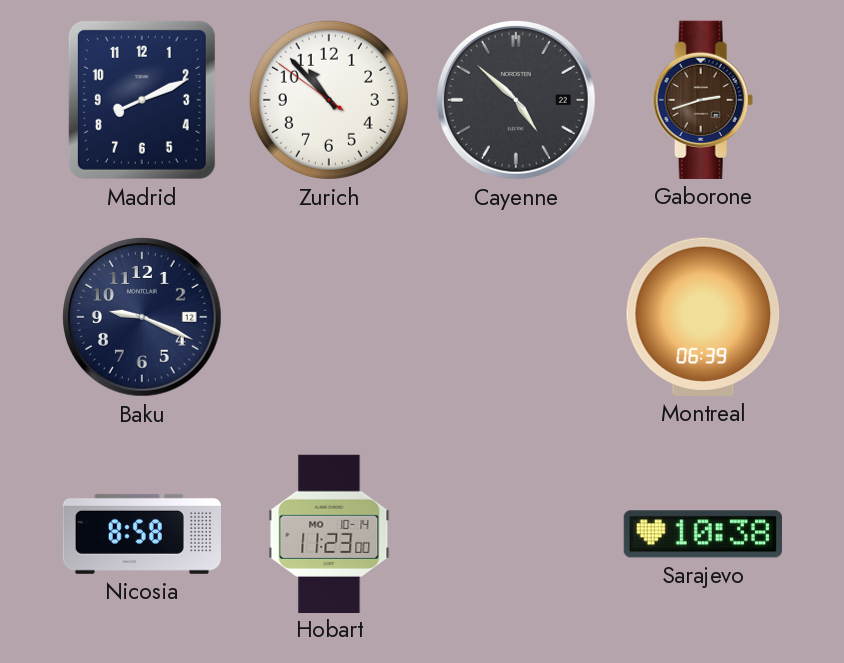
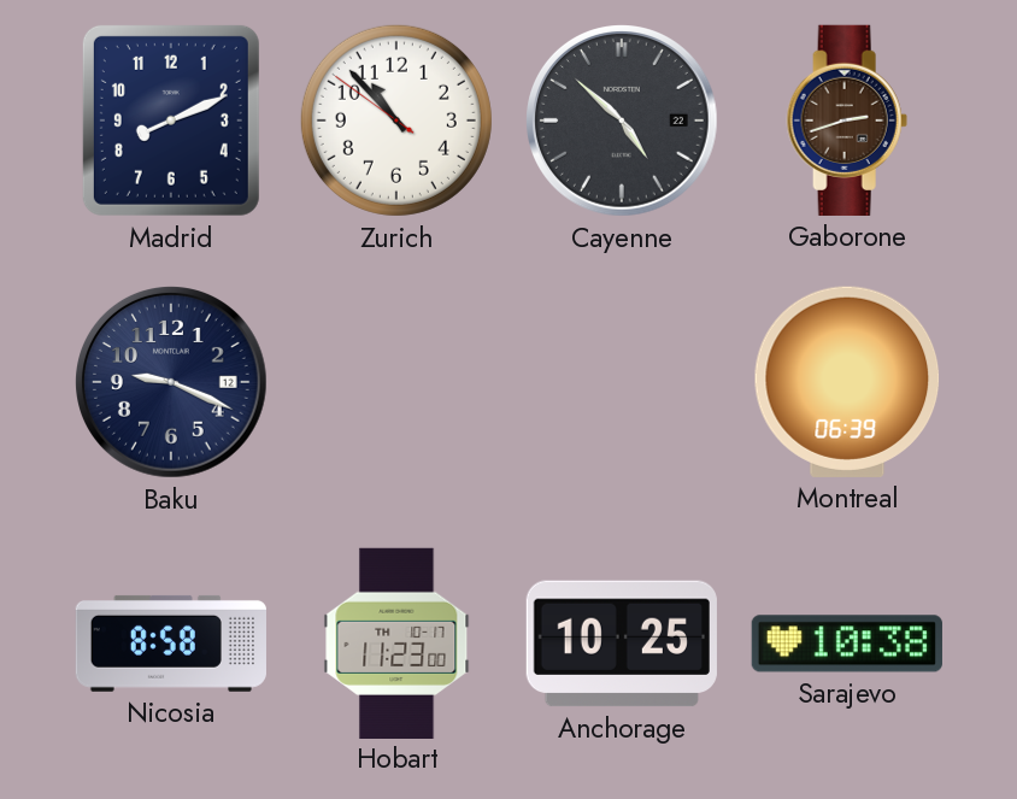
Hobart date: MO 10-14 -> TH 10-17
Anchorage: none -> 10:25
